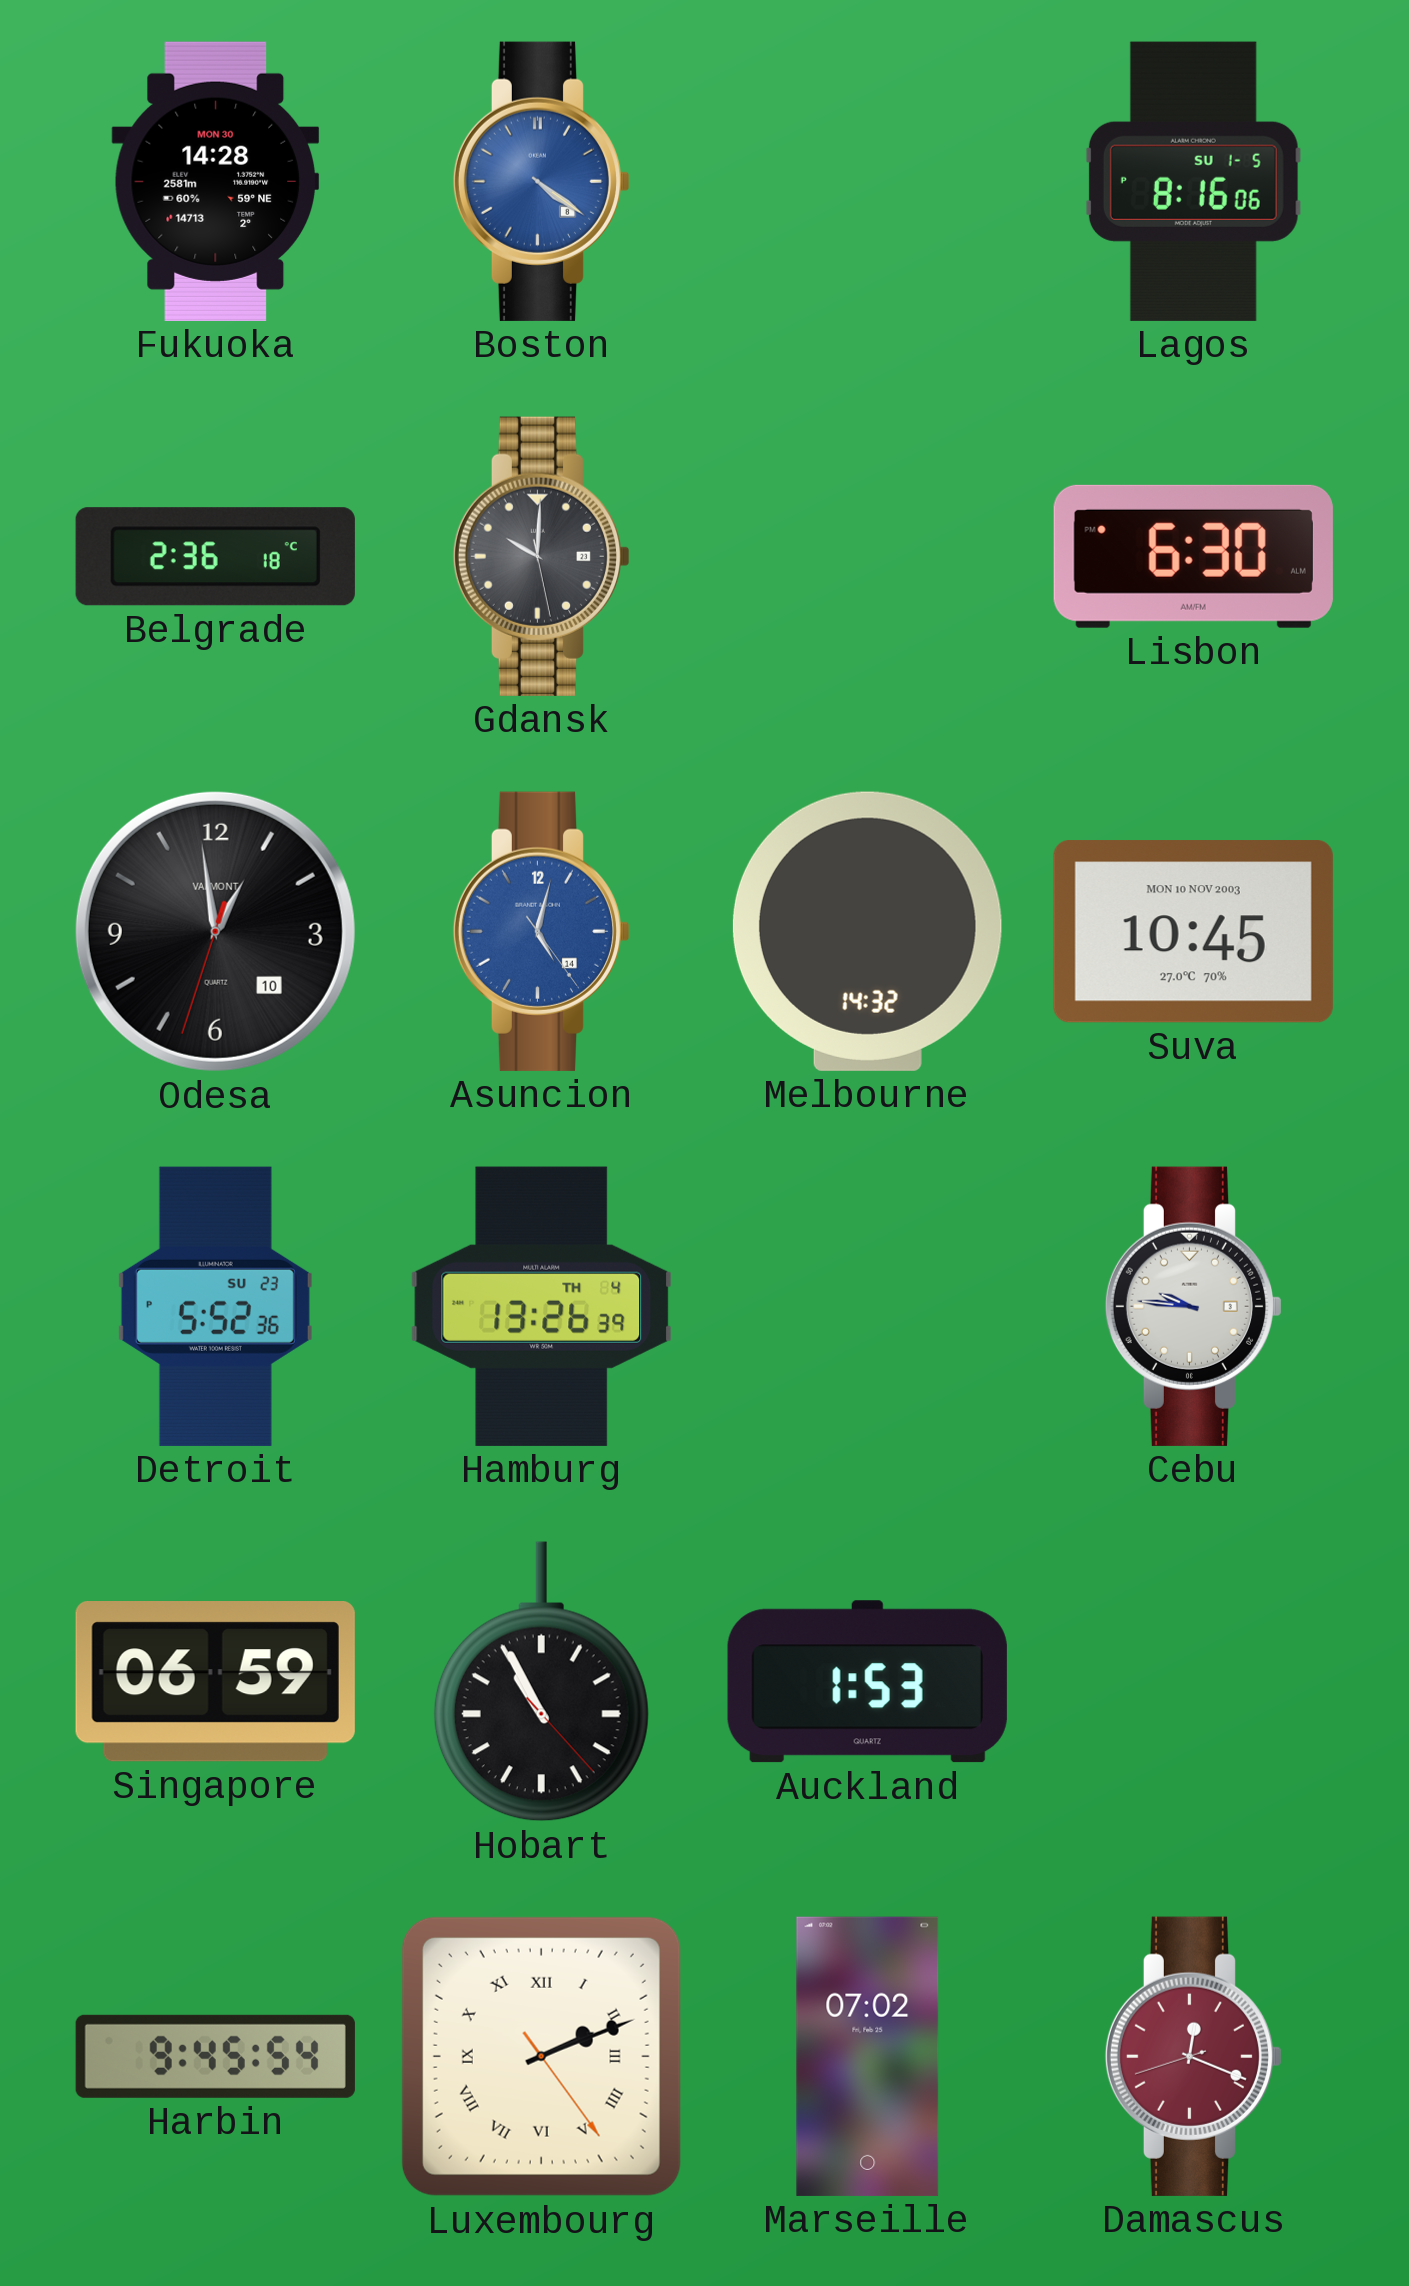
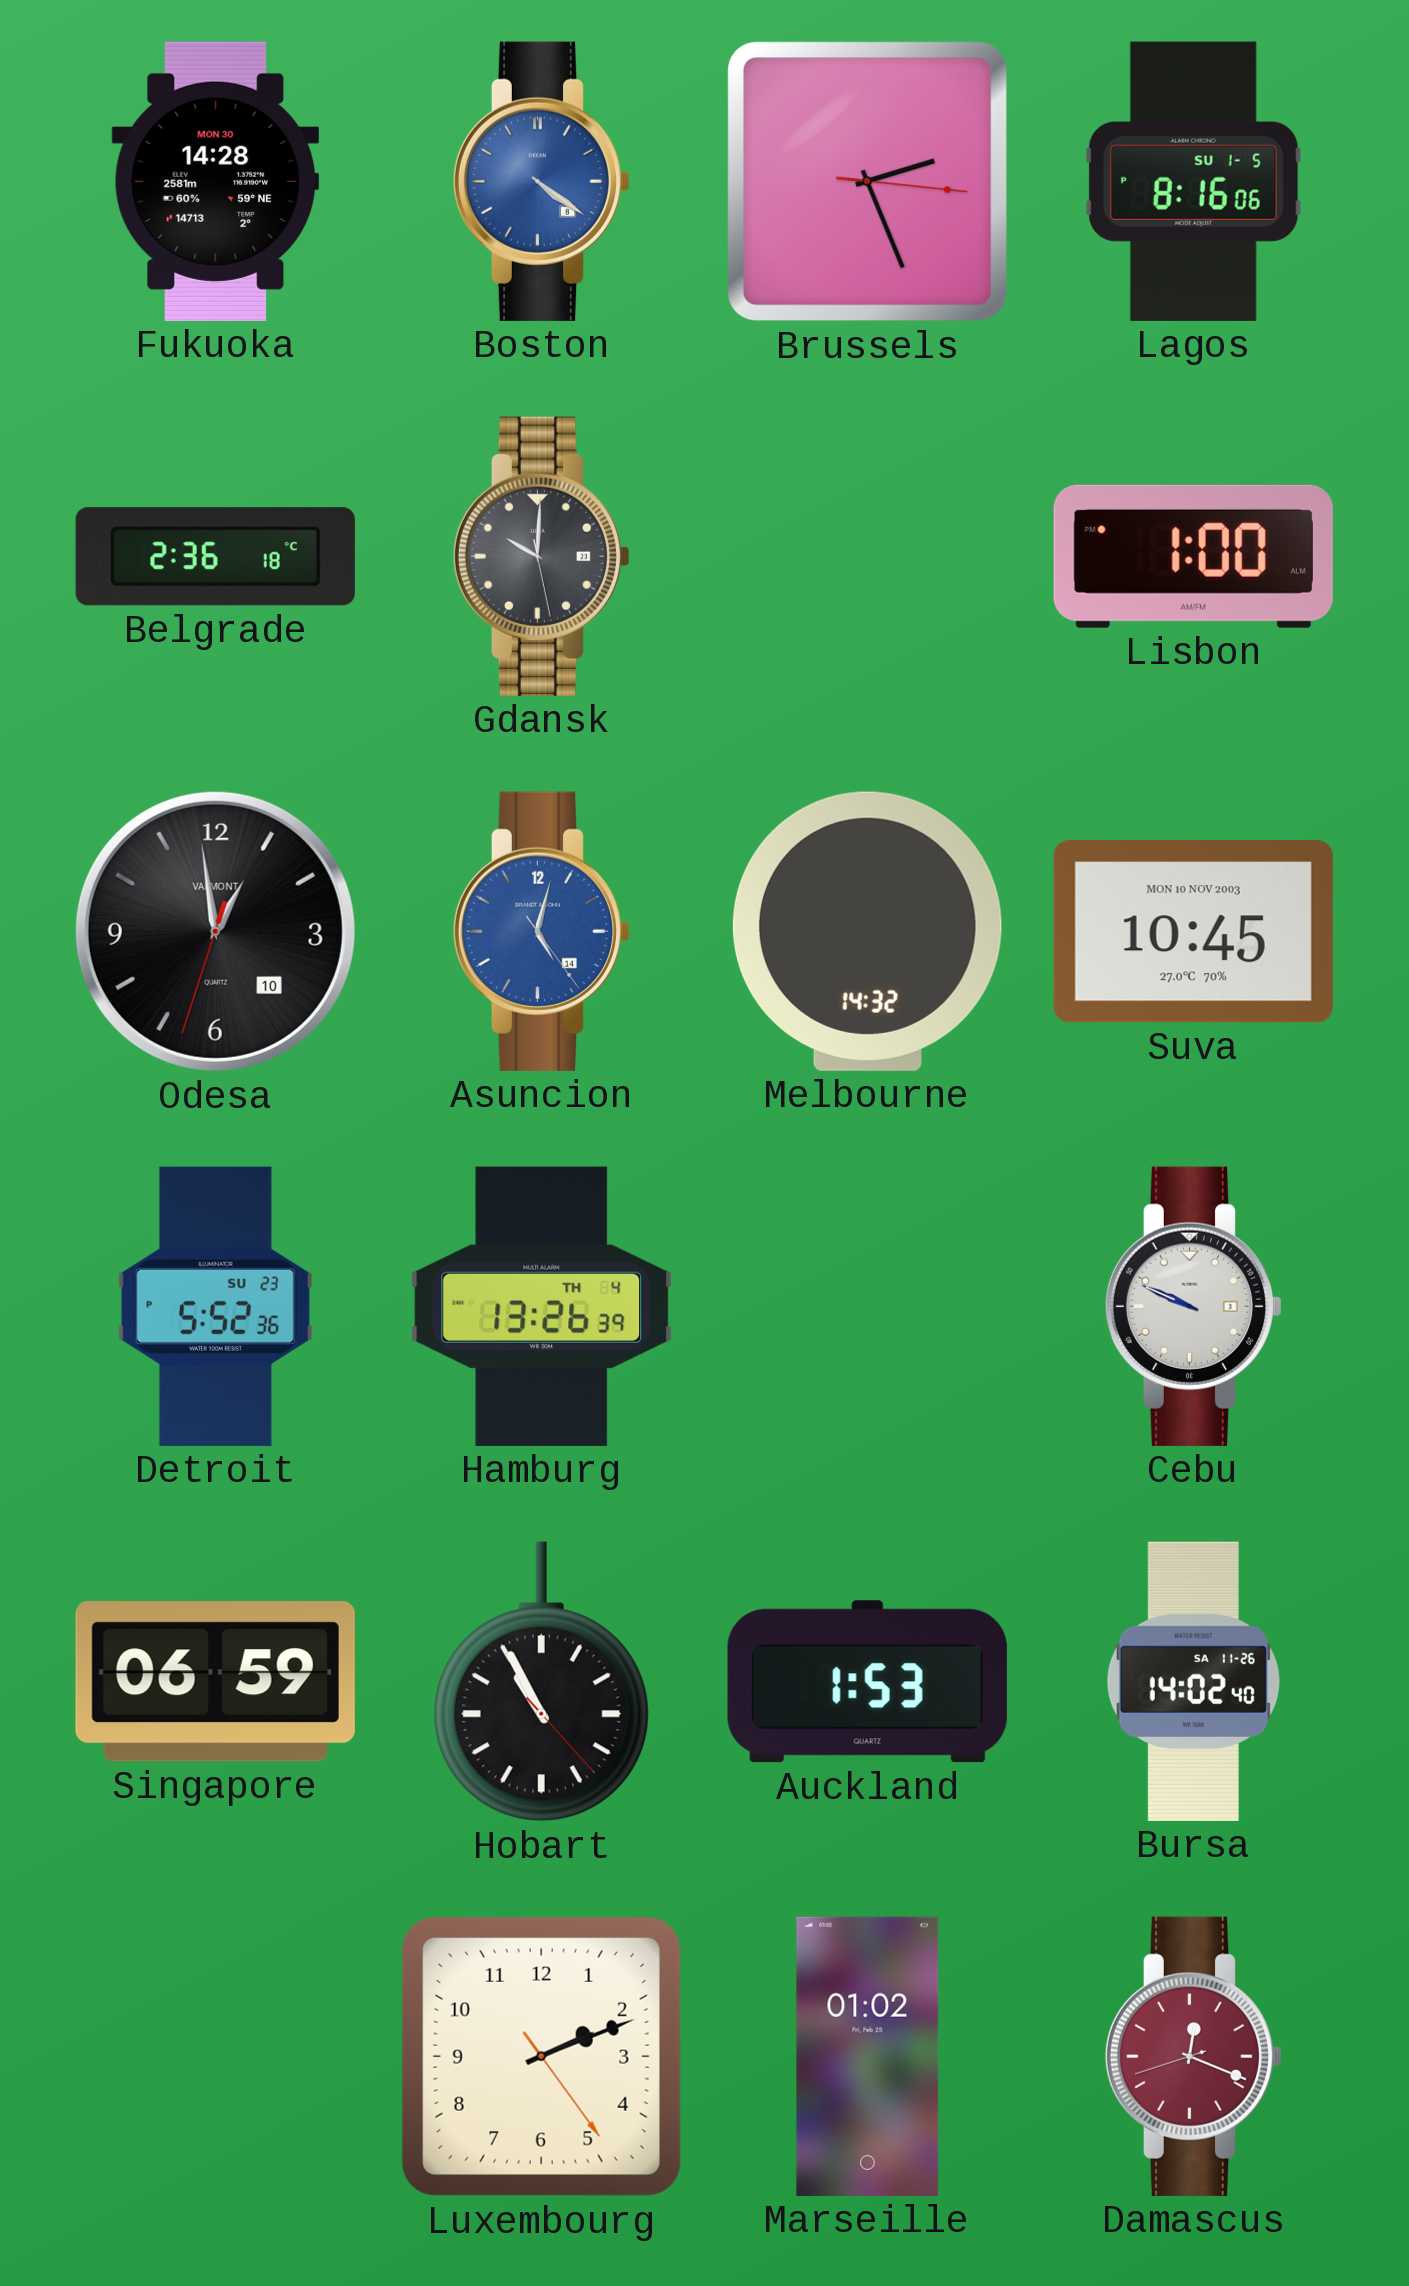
Brussels: none -> 2:26
Lisbon: 6:30 -> 1:00
Cebu: 9:46 -> 9:49
Bursa: none -> 14:02
Harbin: 9:45 -> none
Luxembourg numerals: Roman -> Arabic
Marseille: 07:02 -> 01:02
